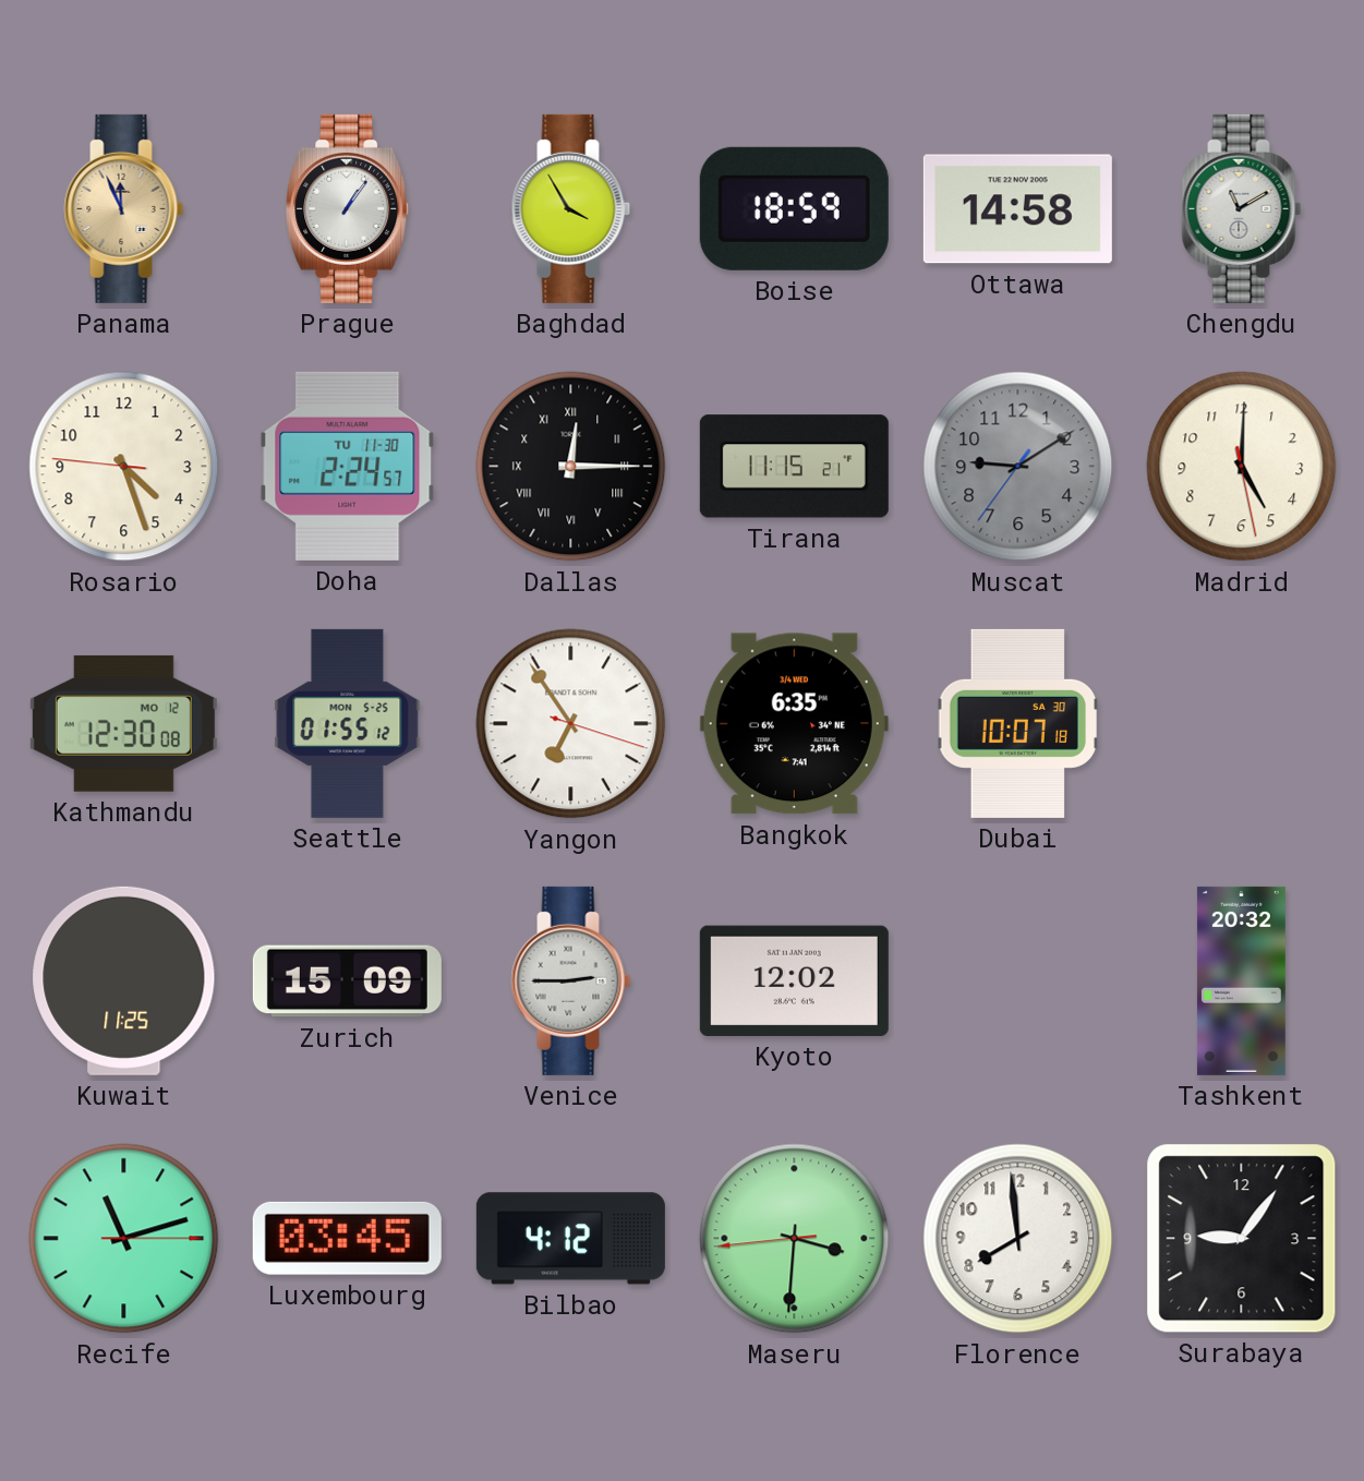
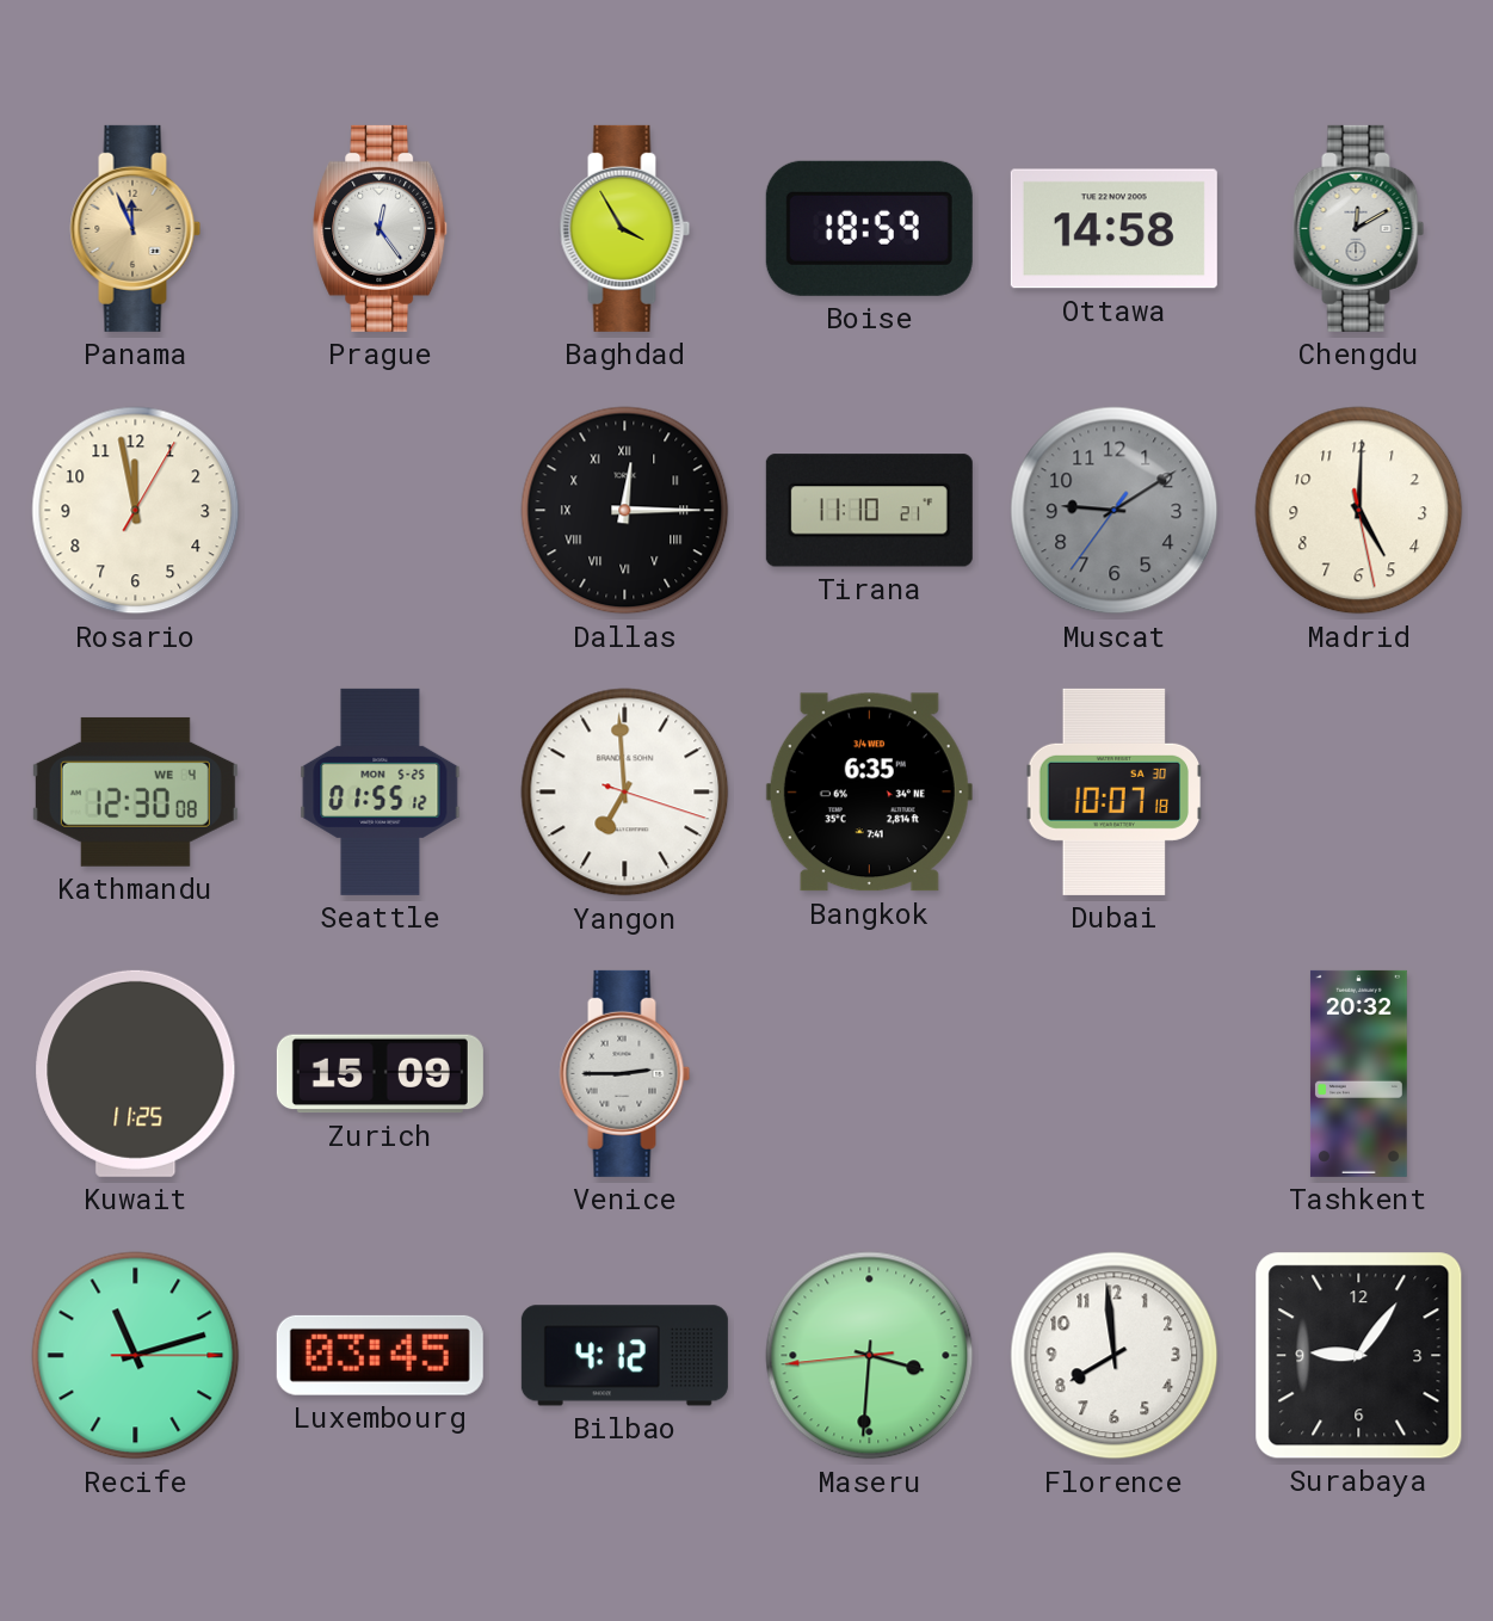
Prague: 1:06 -> 12:24
Chengdu: 11:10 -> 12:10
Rosario: 4:26 -> 11:58
Doha: 2:24 -> none
Tirana: 11:15 -> 11:10
Kathmandu date: MO 12 -> WE 4
Yangon: 6:54 -> 6:59
Kyoto: 12:02 -> none
